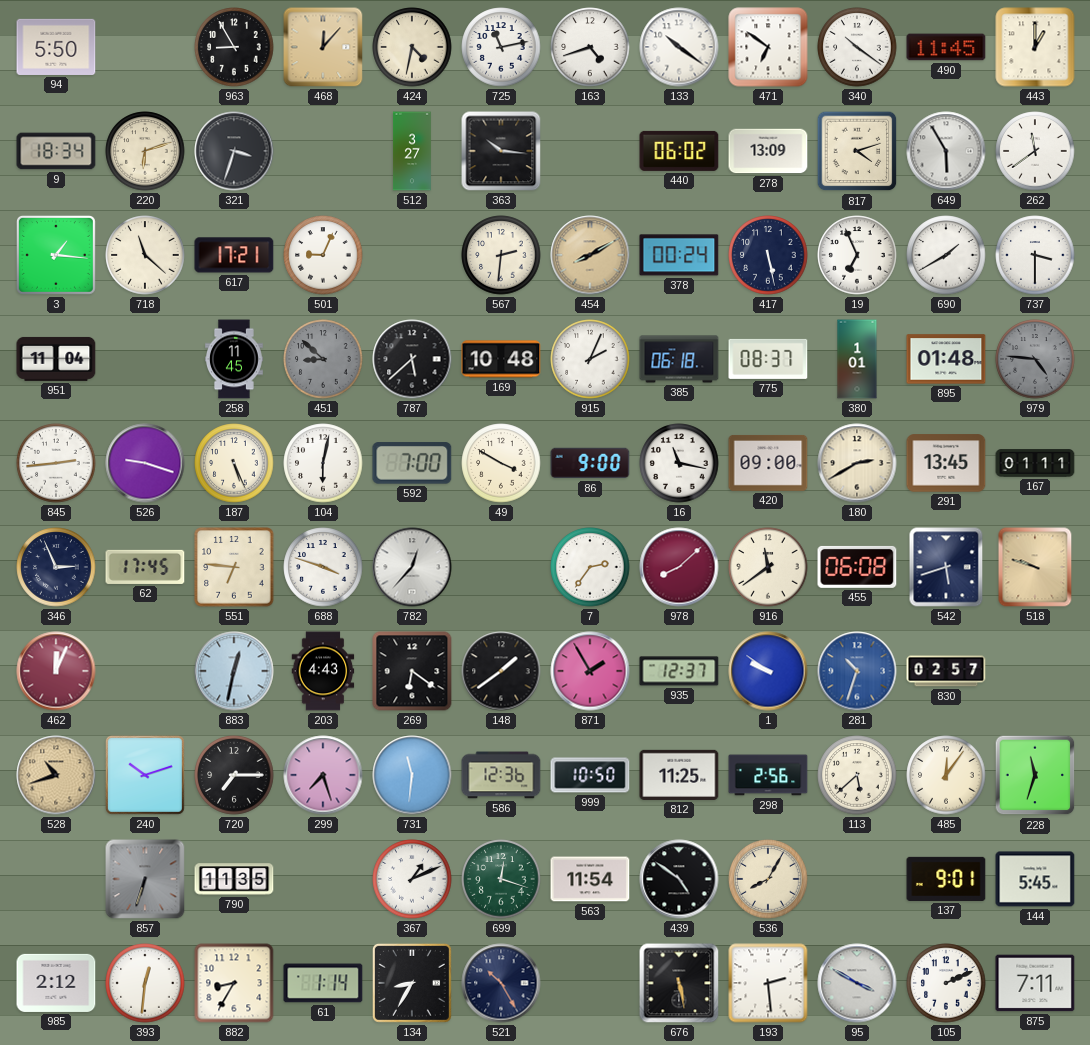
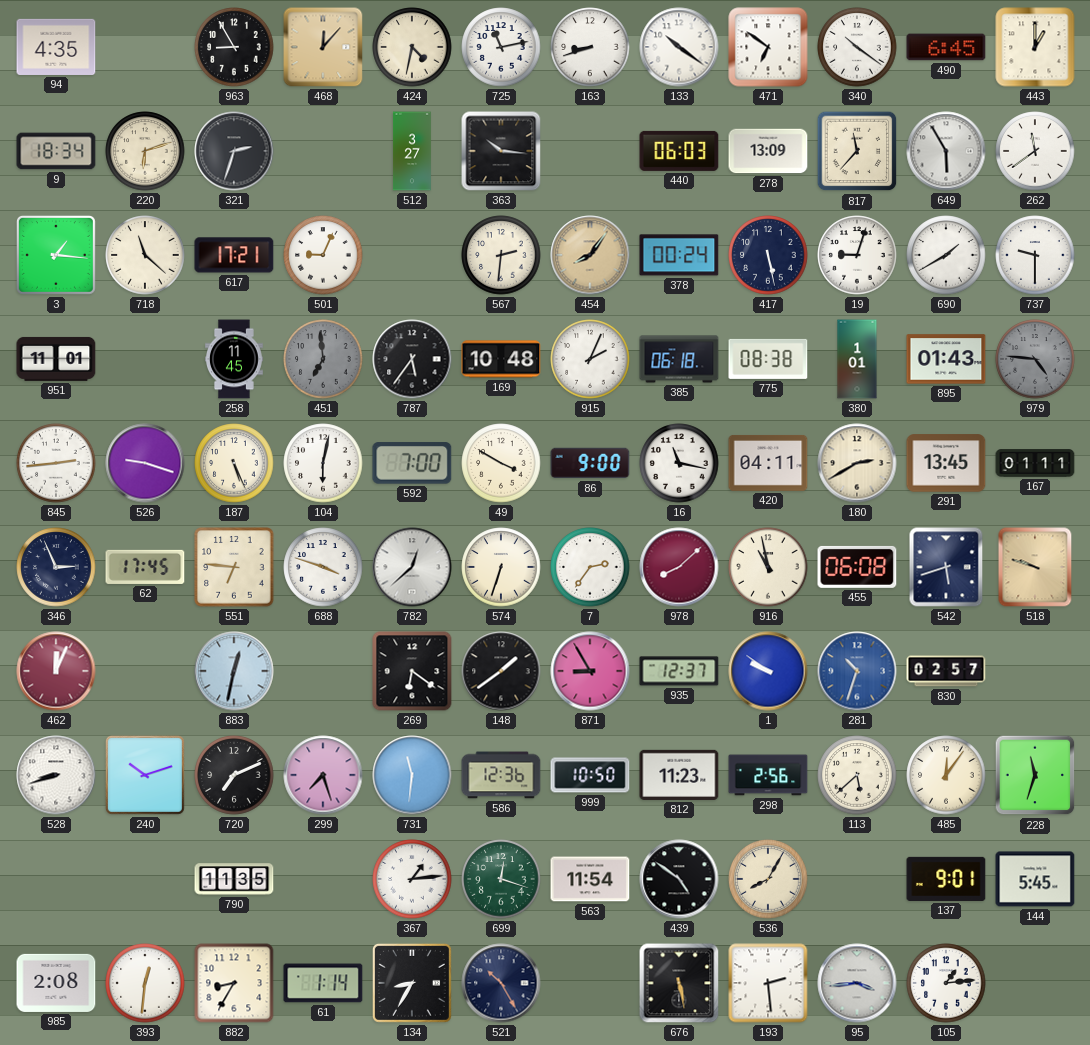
94: 5:50 -> 4:35
163: 4:42 -> 8:42
490: 11:45 -> 6:45
321: 3:33 -> 2:33
440: 06:02 -> 06:03
817: 4:12 -> 11:37
454: 8:10 -> 8:06
19: 6:56 -> 9:03
737: 3:30 -> 9:30
951: 11:04 -> 11:01
451: 8:52 -> 6:59
787: 5:38 -> 5:36
775: 08:37 -> 08:38
895: 01:48 -> 01:43
420: 09:00 -> 04:11
782: 12:37 -> 12:38
574: none -> 6:33
916: 11:39 -> 10:58
203: 4:43 -> none
871: 1:55 -> 8:55
528: 10:42 -> 8:42
528 dial: champagne -> white
720: 7:15 -> 7:11
812: 11:25 -> 11:23
857: 6:33 -> none
367: 1:11 -> 1:14
985: 2:12 -> 2:08
95: 3:50 -> 3:44
105: 2:11 -> 1:14
875: 7:11 -> none
